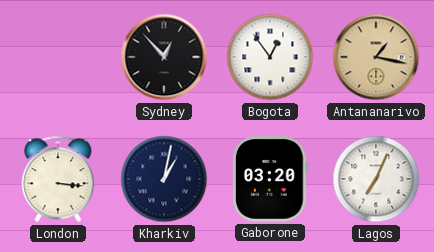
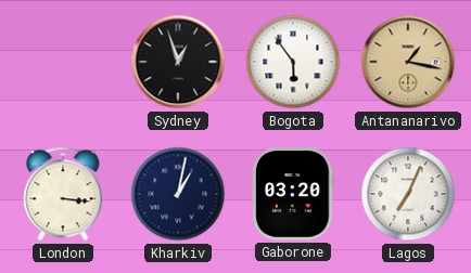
Sydney: 12:53 -> 12:57
Bogota: 12:54 -> 5:54
